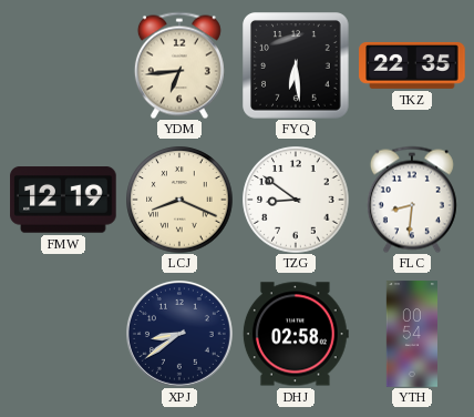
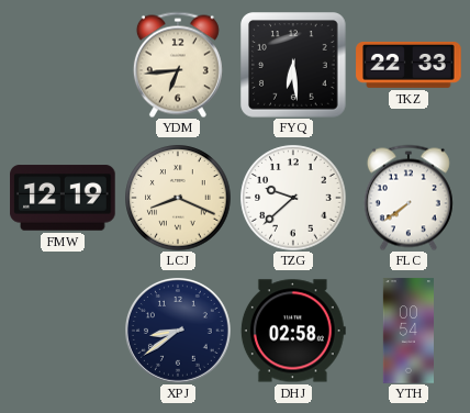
TKZ: 22:35 -> 22:33
TZG: 8:51 -> 9:38
FLC: 8:31 -> 7:39
